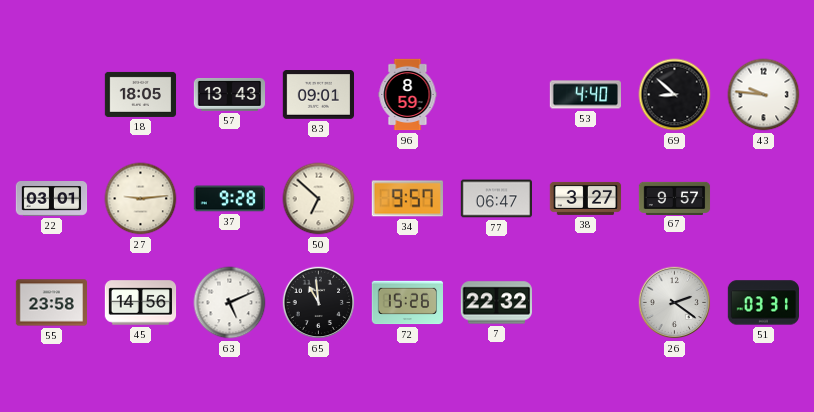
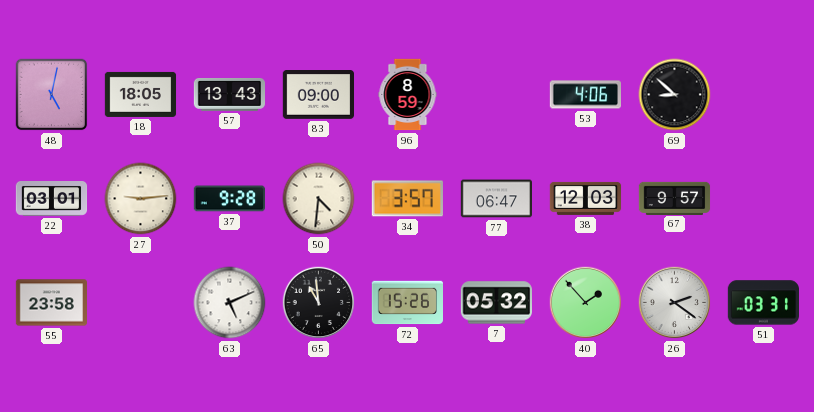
48: none -> 5:02
83: 09:01 -> 09:00
53: 4:40 -> 4:06
43: 9:46 -> none
50: 6:52 -> 4:31
34: 9:57 -> 3:57
38: 3:27 -> 12:03
45: 14:56 -> none
7: 22:32 -> 05:32
40: none -> 1:53
